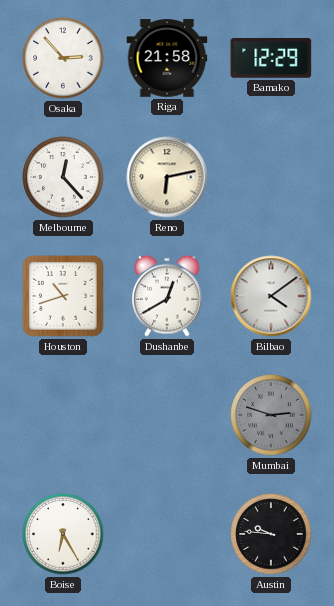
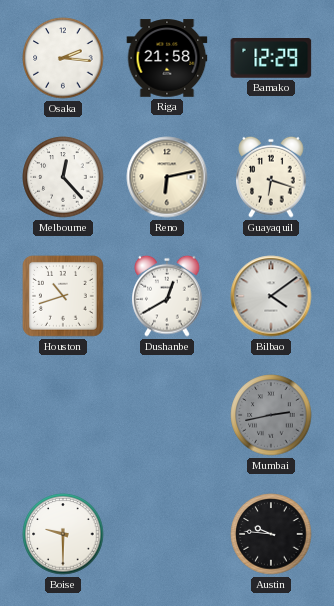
Osaka: 2:53 -> 2:16
Guayaquil: none -> 6:18
Mumbai: 2:48 -> 2:43
Boise: 6:25 -> 9:30
